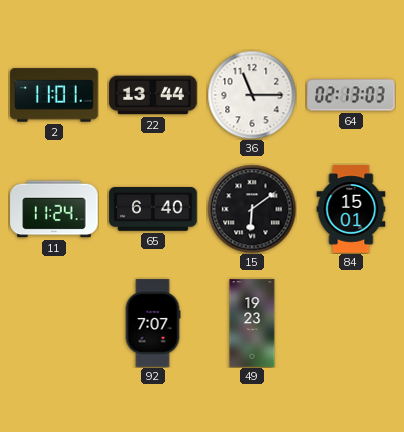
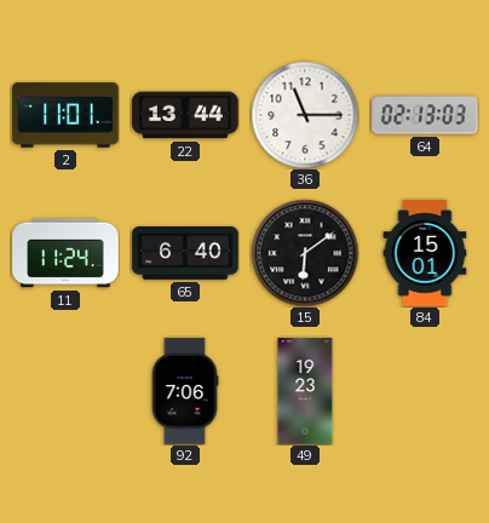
92: 7:07 -> 7:06
